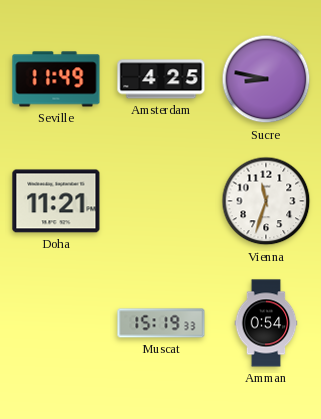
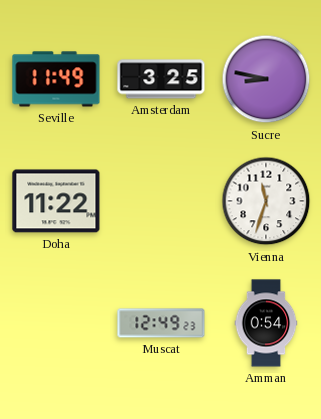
Amsterdam: 4:25 -> 3:25
Doha: 11:21 -> 11:22
Muscat: 15:19 -> 12:49
